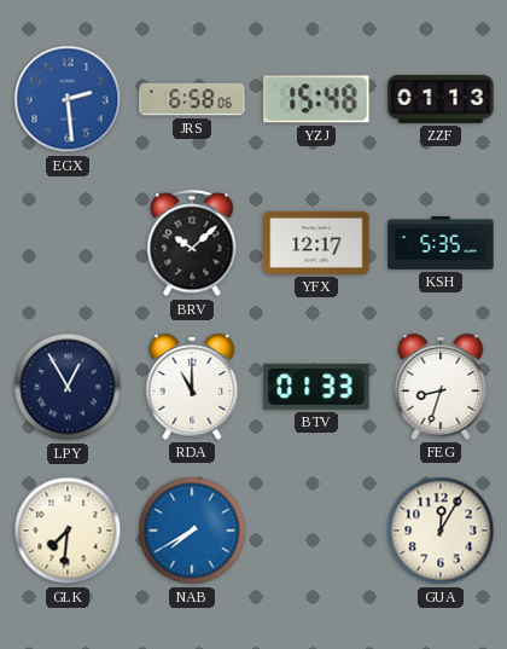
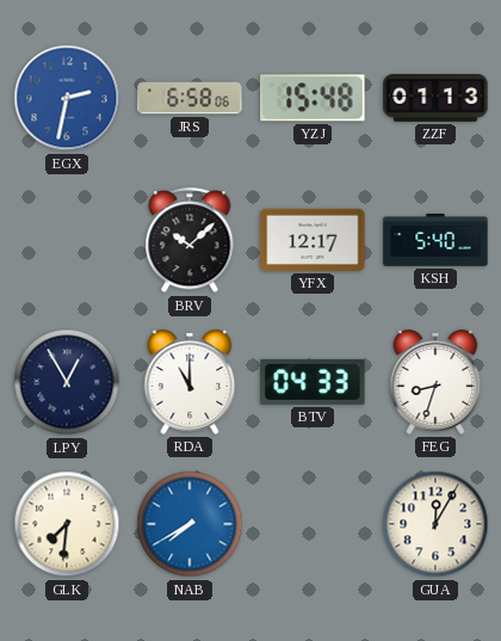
EGX: 2:29 -> 2:32
KSH: 5:35 -> 5:40
BTV: 01:33 -> 04:33
